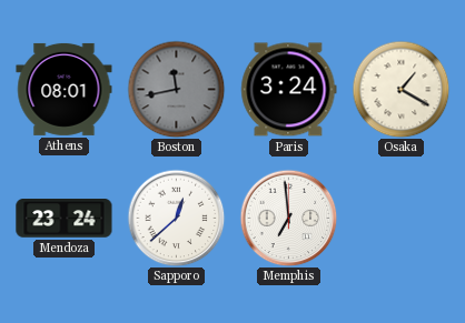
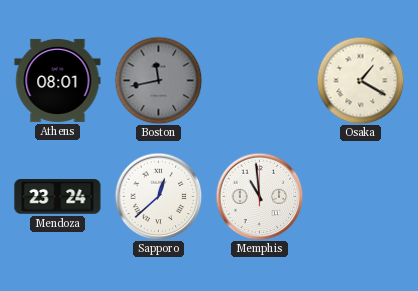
Paris: 3:24 -> none
Memphis: 6:59 -> 10:59
